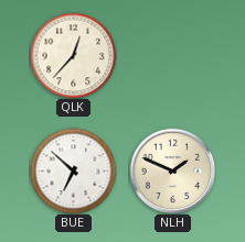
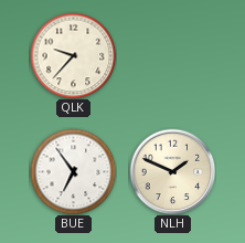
QLK: 12:37 -> 9:37
BUE: 6:52 -> 6:54
